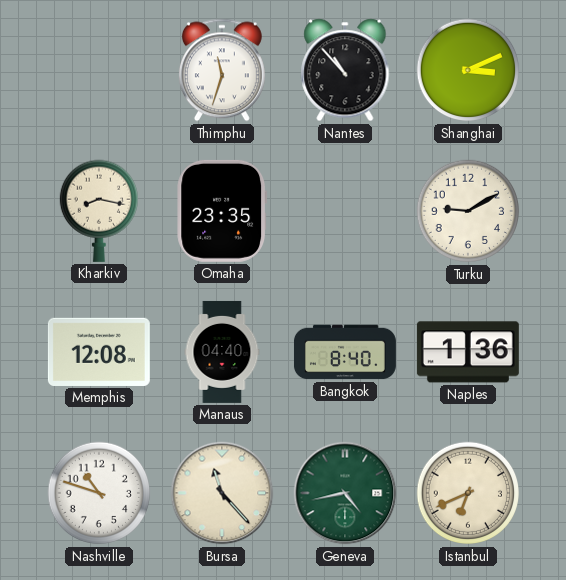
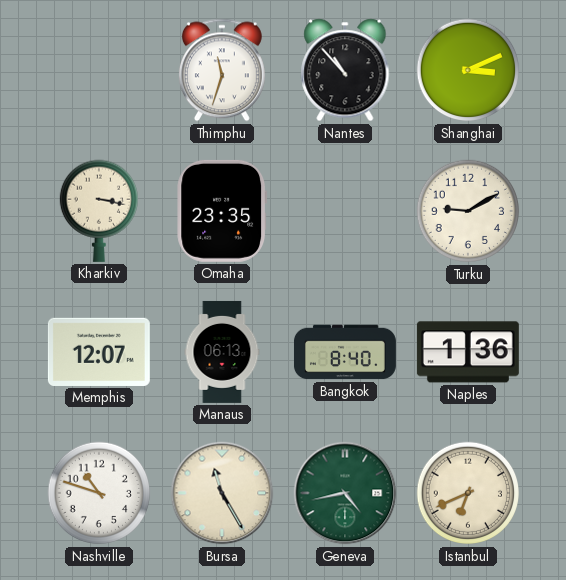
Kharkiv: 8:17 -> 3:17
Memphis: 12:08 -> 12:07
Manaus: 04:40 -> 06:13
Bursa: 11:23 -> 11:25
